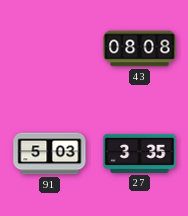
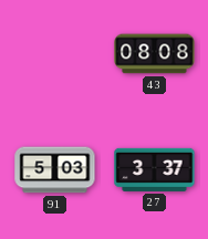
27: 3:35 -> 3:37
